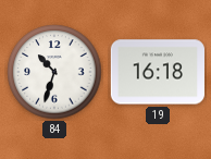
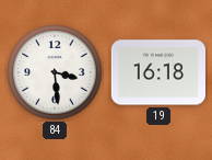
84: 10:33 -> 3:29
